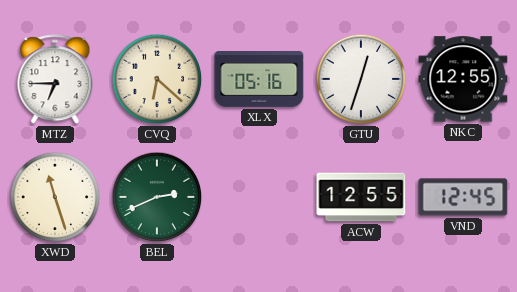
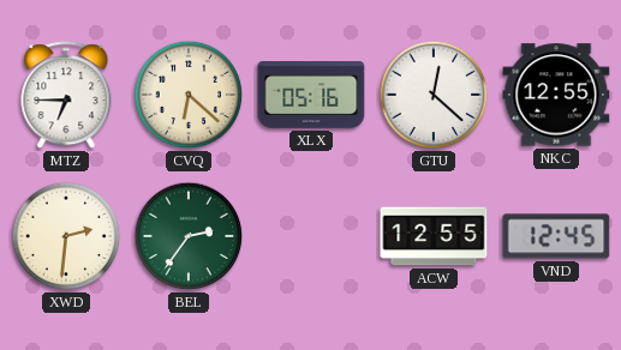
GTU: 12:33 -> 12:22
XWD: 11:27 -> 2:31
BEL: 2:41 -> 2:36
